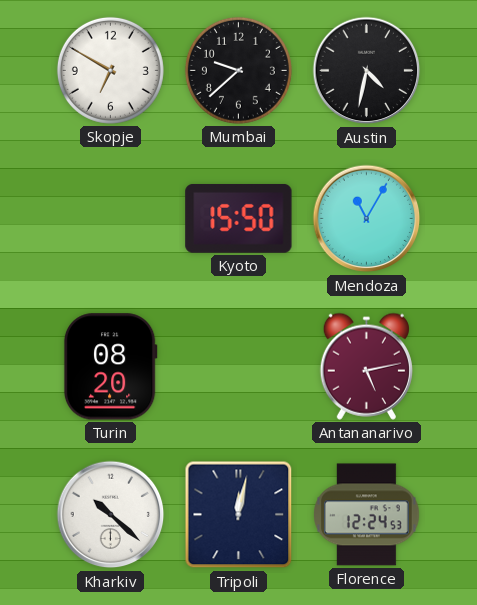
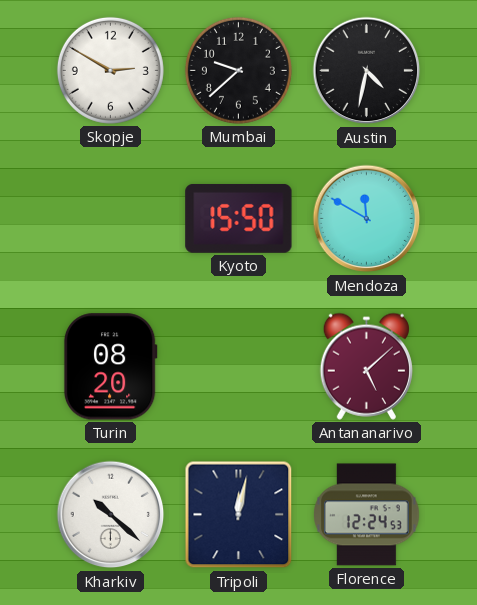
Skopje: 6:50 -> 2:50
Mendoza: 11:05 -> 11:50
Antananarivo: 5:13 -> 5:08
